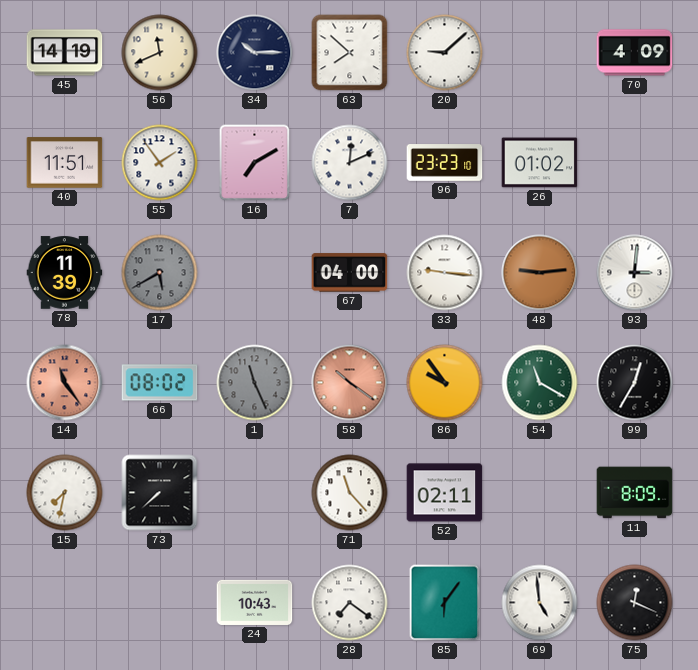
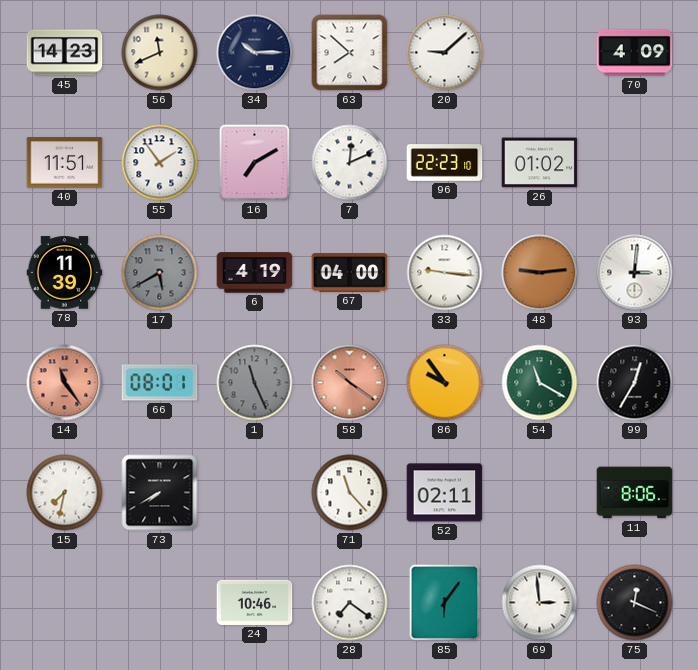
45: 14:19 -> 14:23
96: 23:23 -> 22:23
6: none -> 4:19
66: 08:02 -> 08:01
73: 7:38 -> 7:40
11: 8:09 -> 8:06
24: 10:43 -> 10:46
69: 4:59 -> 2:59
